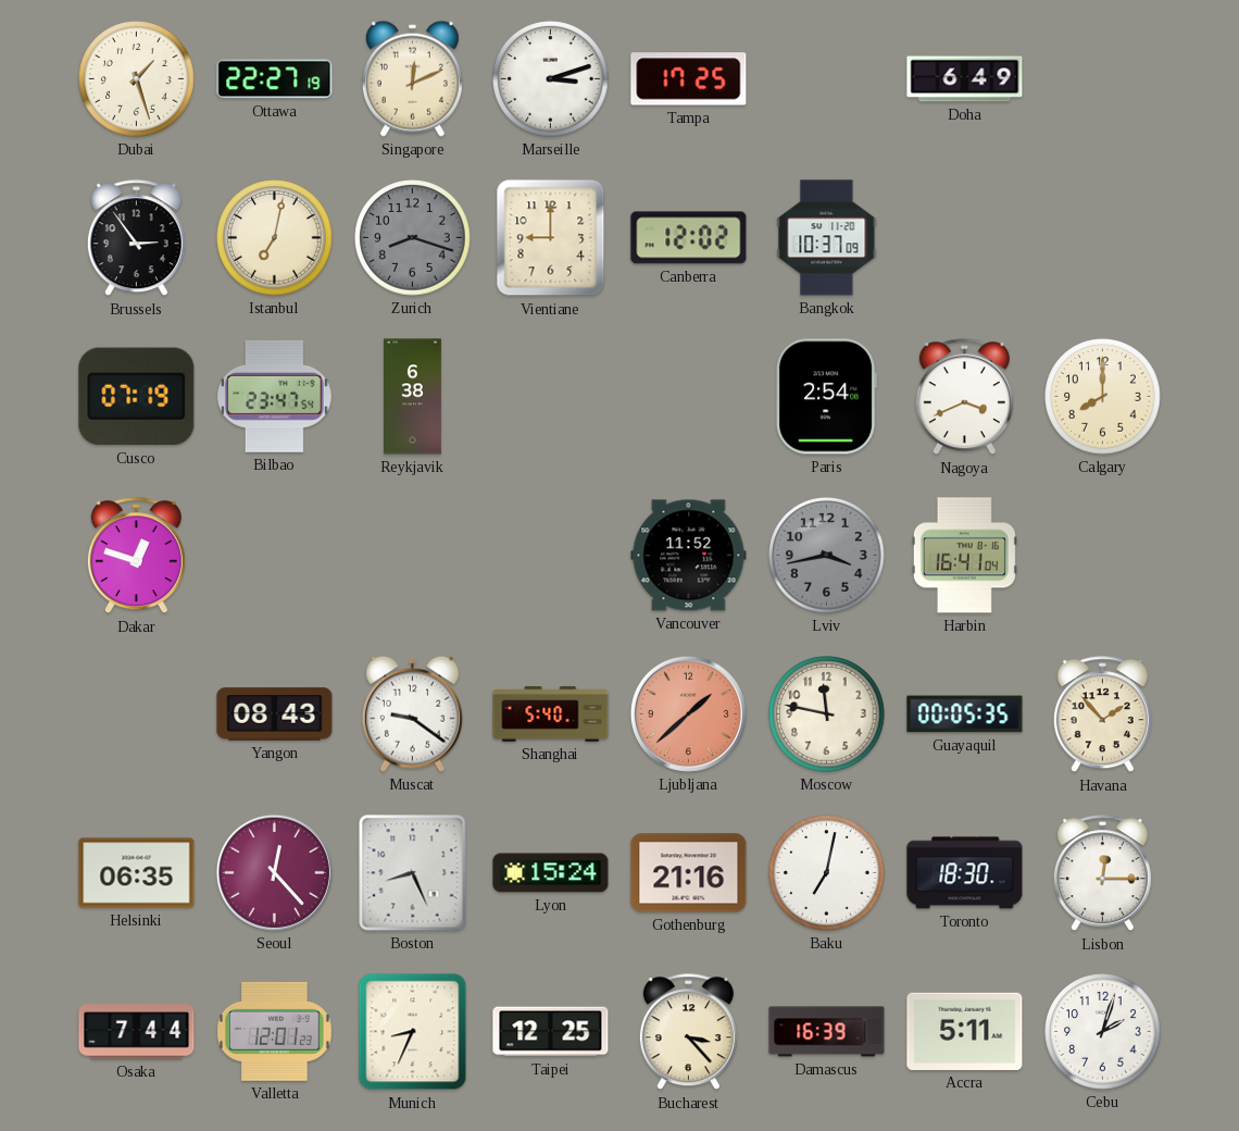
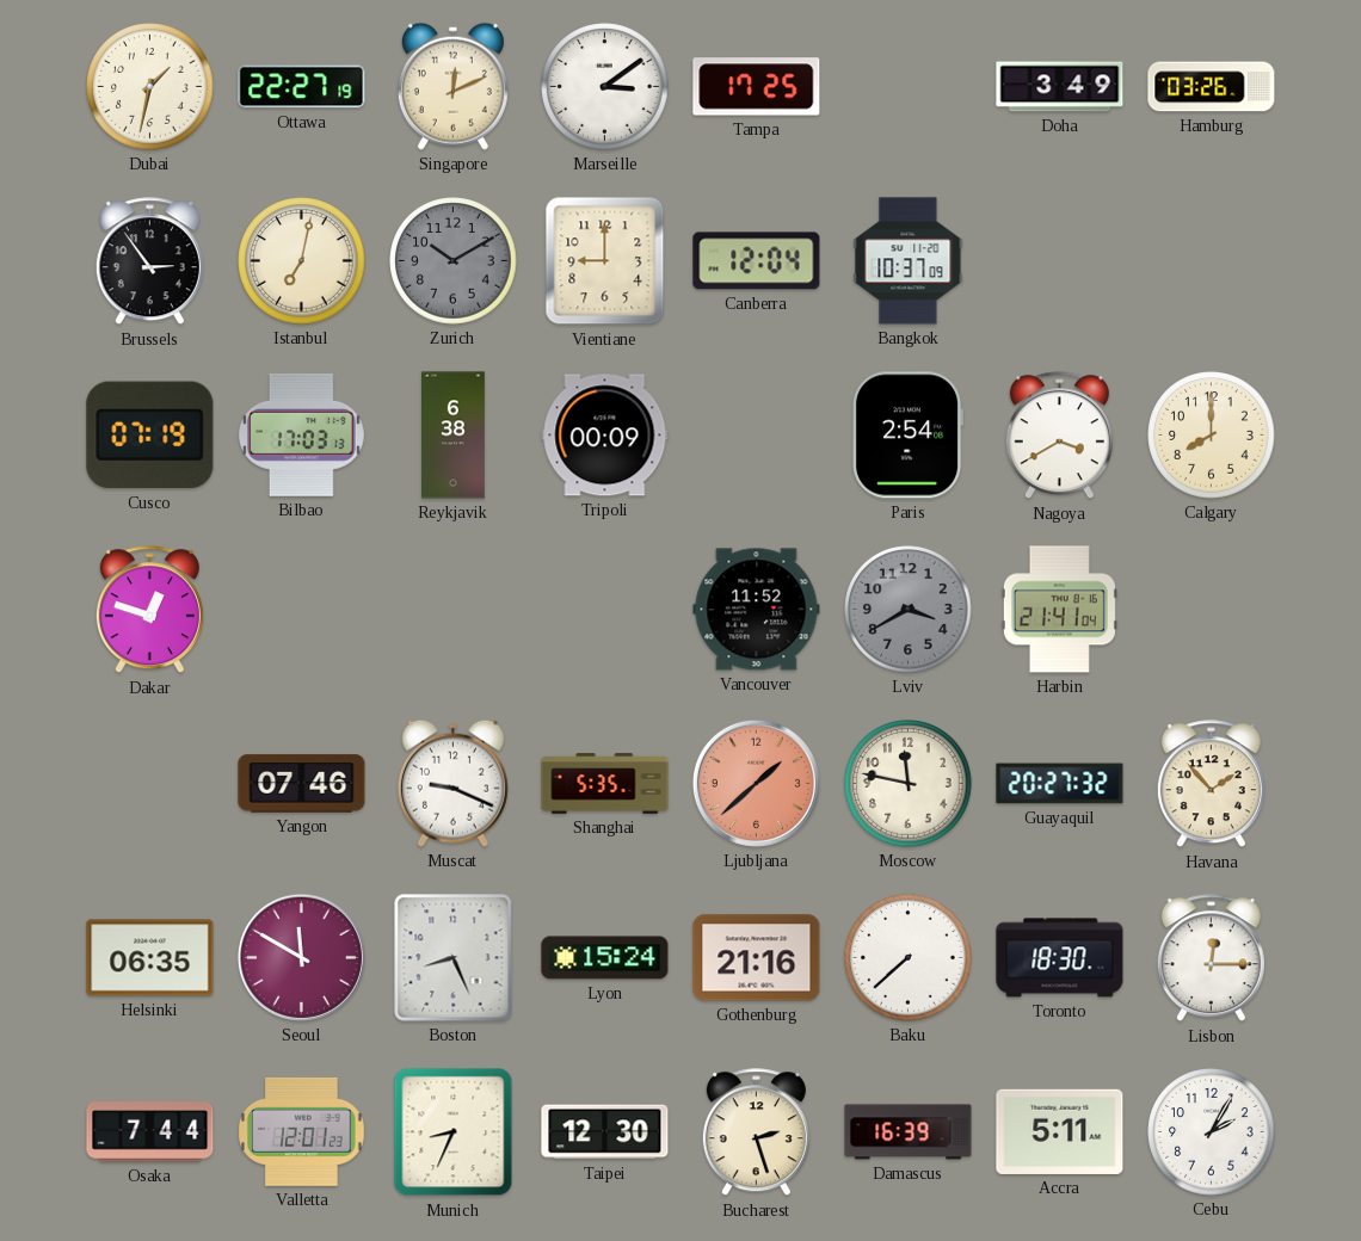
Dubai: 1:27 -> 1:32
Marseille: 3:12 -> 3:09
Doha: 6:49 -> 3:49
Hamburg: none -> 03:26
Zurich: 8:18 -> 10:10
Canberra: 12:02 -> 12:04
Bilbao: 23:47 -> 17:03
Tripoli: none -> 00:09
Nagoya: 3:41 -> 3:40
Lviv: 3:43 -> 3:40
Harbin: 16:41 -> 21:41
Yangon: 08:43 -> 07:46
Muscat: 9:21 -> 9:19
Shanghai: 5:40 -> 5:35
Guayaquil: 00:05 -> 20:27
Seoul: 12:23 -> 11:50
Baku: 7:02 -> 7:38
Taipei: 12:25 -> 12:30
Bucharest: 3:23 -> 2:27
Cebu: 2:03 -> 2:05
